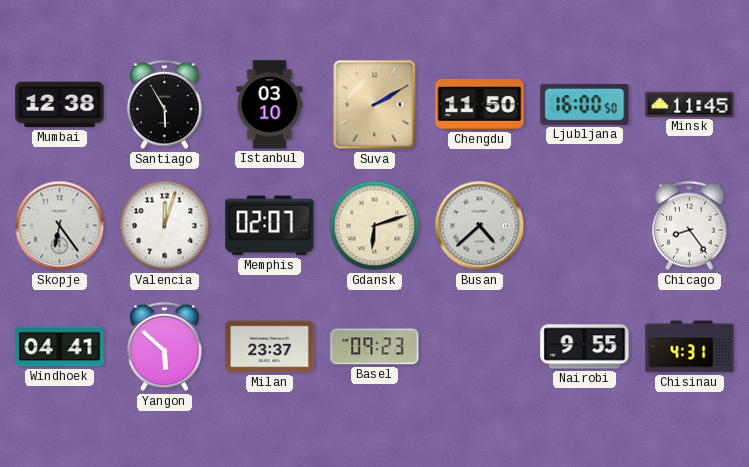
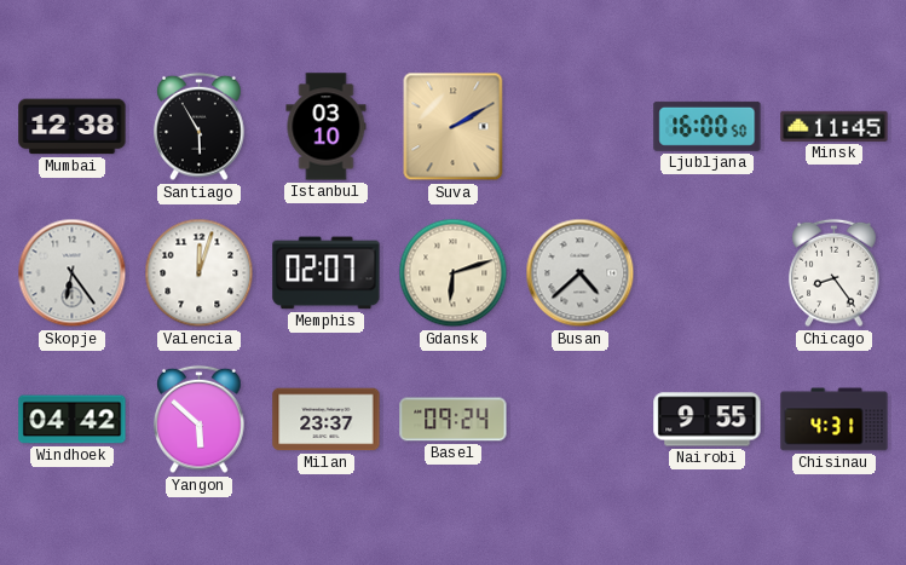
Chengdu: 11:50 -> none
Windhoek: 04:41 -> 04:42
Basel: 09:23 -> 09:24
